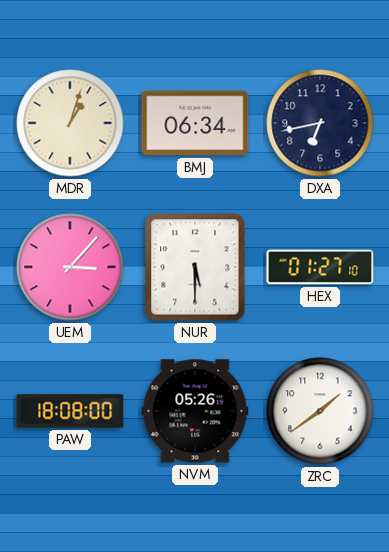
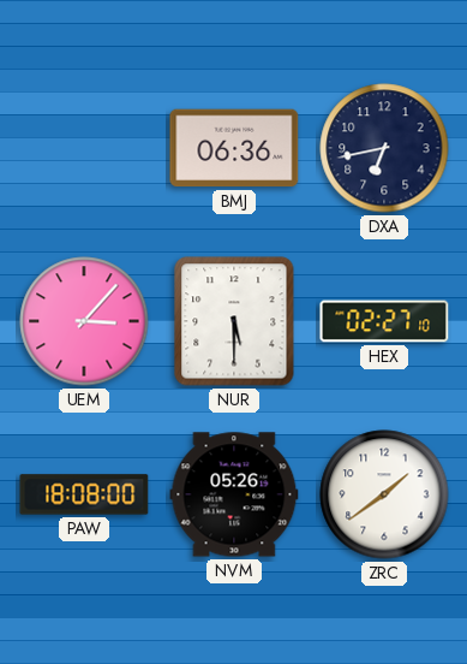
MDR: 1:03 -> none
BMJ: 06:34 -> 06:36
HEX: 01:27 -> 02:27
